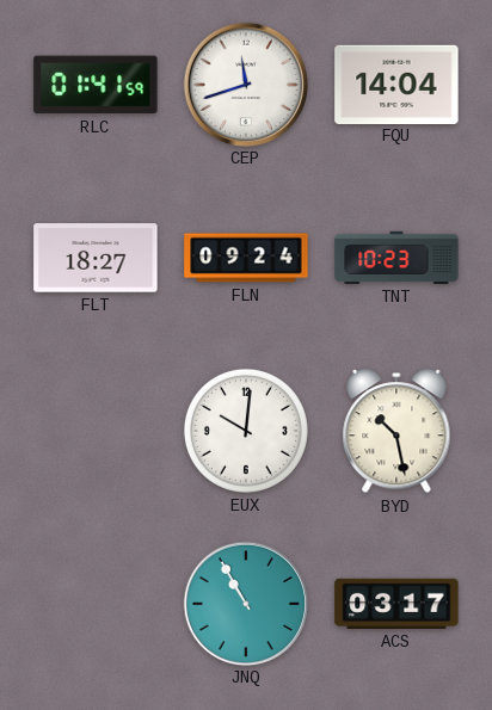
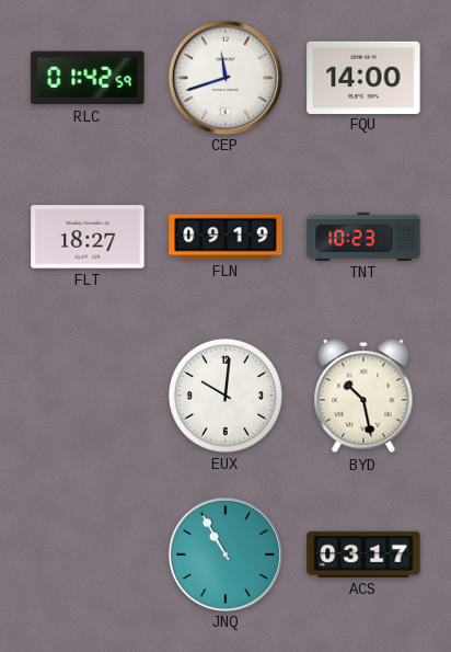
RLC: 01:41 -> 01:42
FQU: 14:04 -> 14:00
FLN: 09:24 -> 09:19
